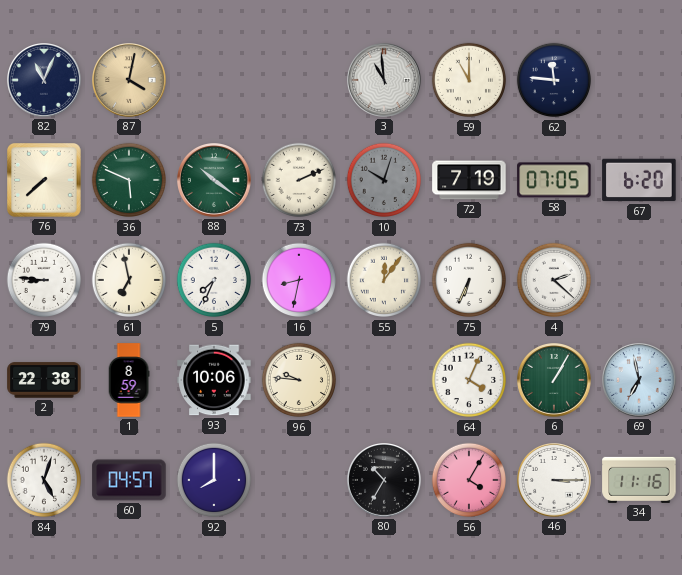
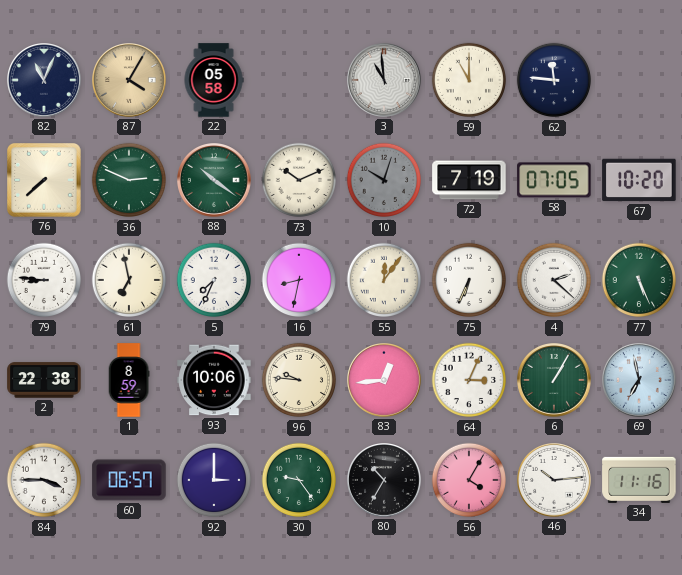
87: 4:02 -> 4:05
22: none -> 05:58
36: 5:49 -> 2:49
73: 2:11 -> 10:11
67: 6:20 -> 10:20
77: none -> 5:26
83: none -> 12:44
64: 4:04 -> 3:04
84: 5:03 -> 3:45
60: 04:57 -> 06:57
92: 8:00 -> 3:00
30: none -> 9:24
46: 3:15 -> 10:14
